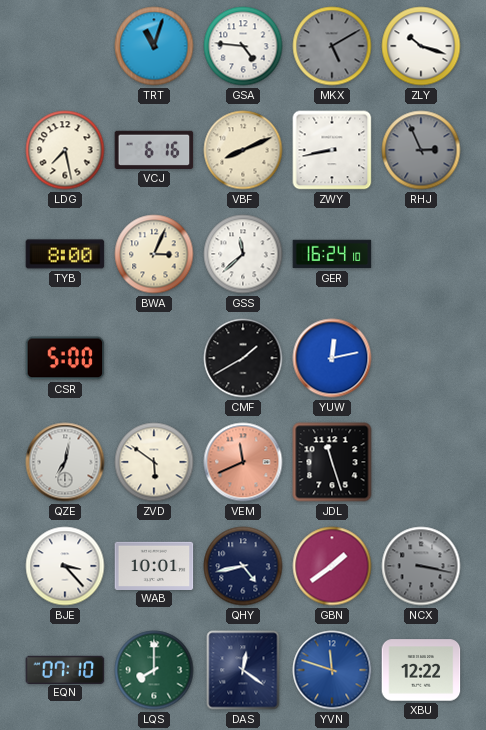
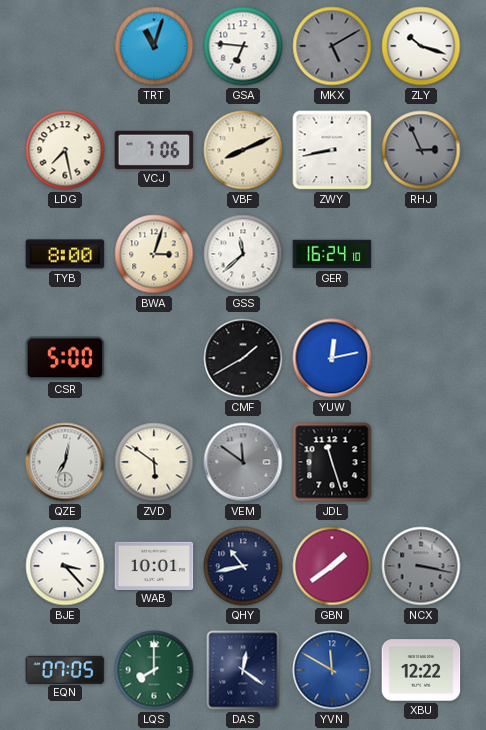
GSA: 4:46 -> 6:46
VCJ: 6:16 -> 7:06
BWA: 3:04 -> 3:03
VEM: 11:41 -> 11:51
VEM dial: salmon -> grey
QHY: 4:43 -> 10:43
EQN: 07:10 -> 07:05
YVN: 11:48 -> 11:50
